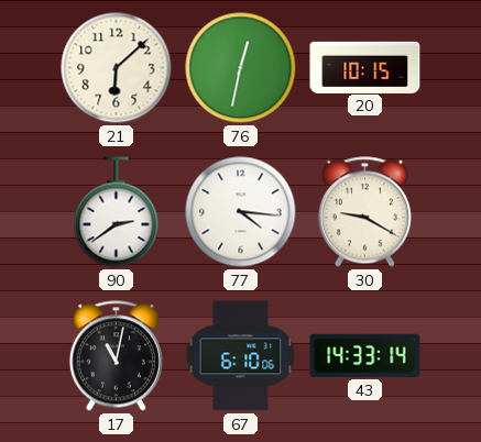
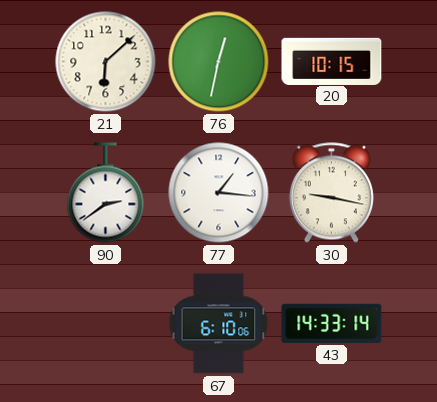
77: 4:16 -> 1:16
30: 9:20 -> 9:17
17: 11:02 -> none
